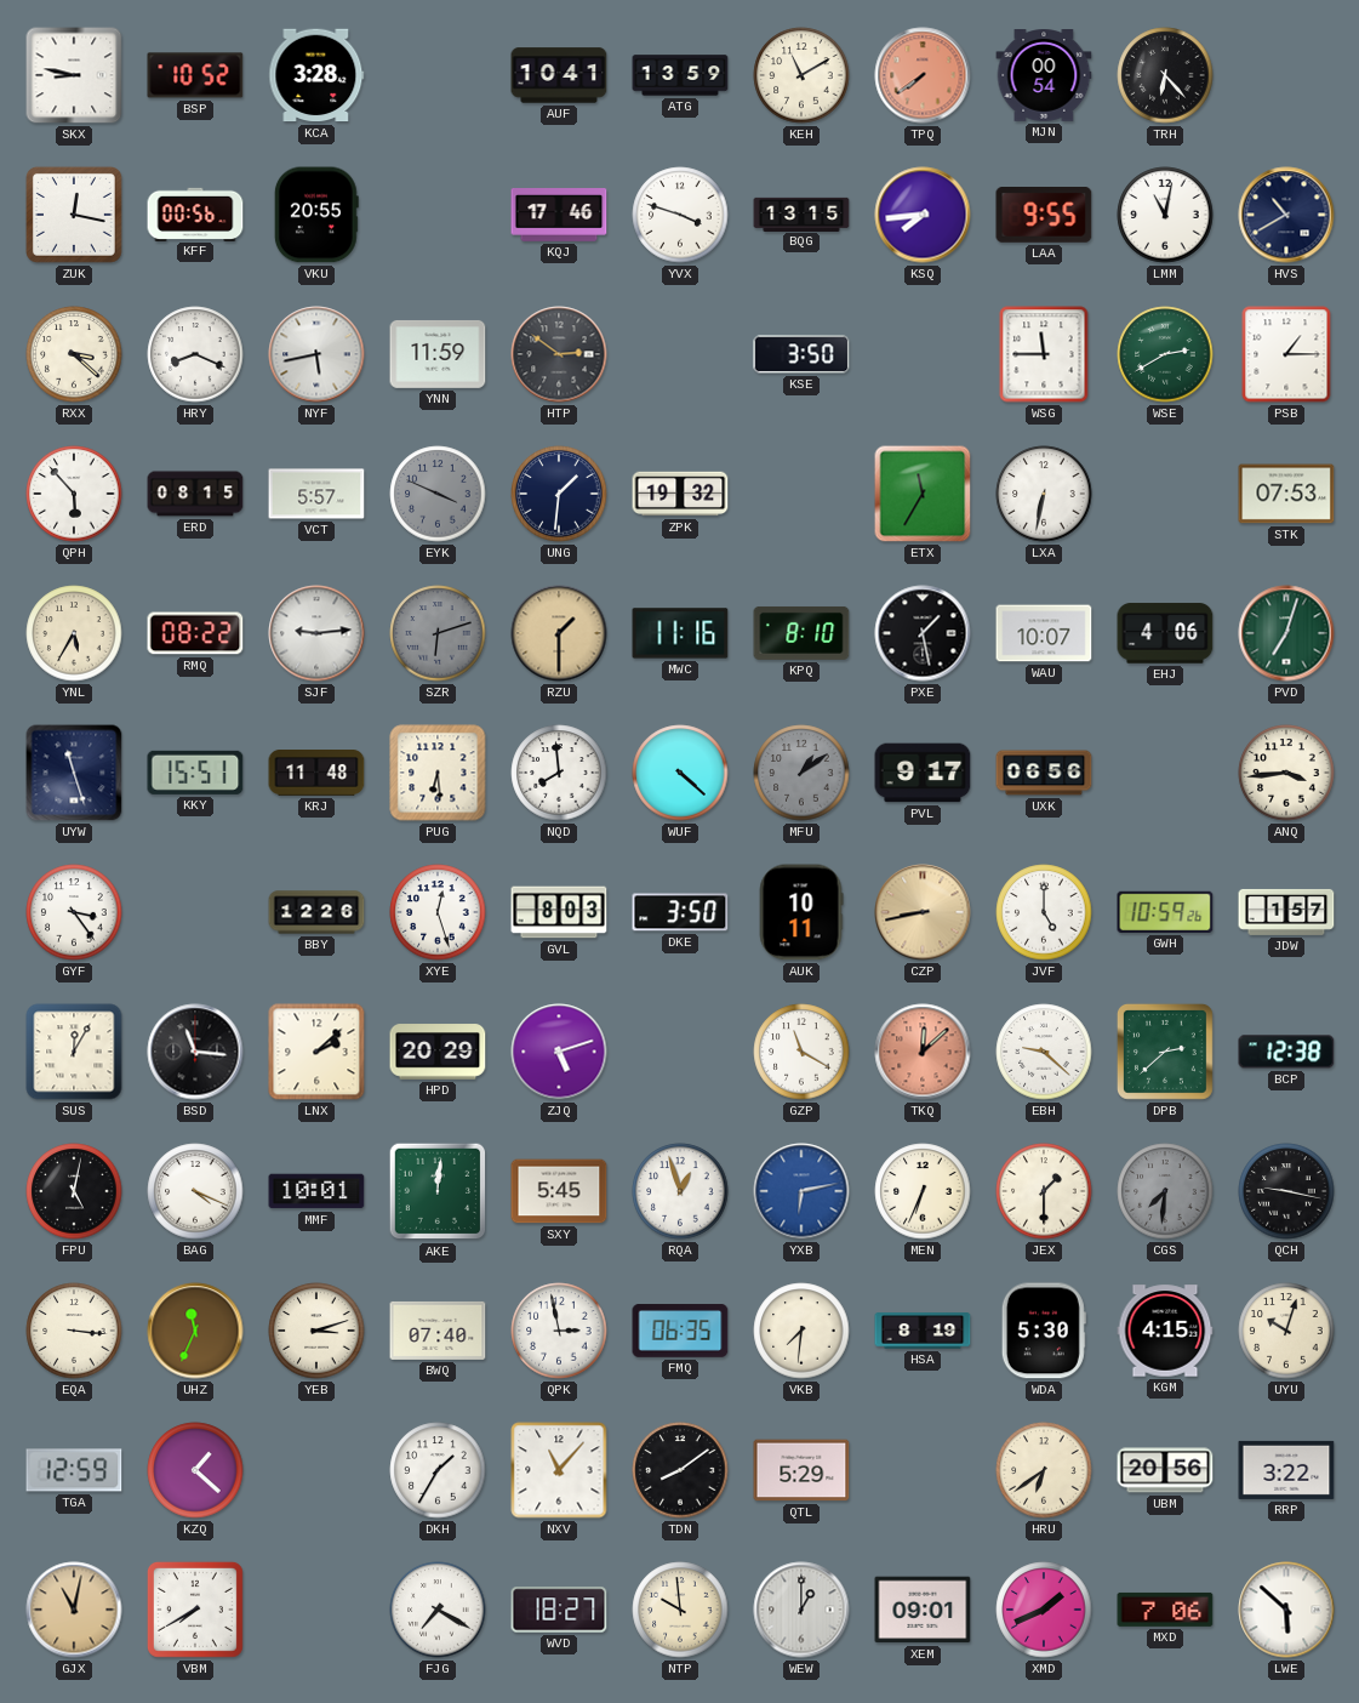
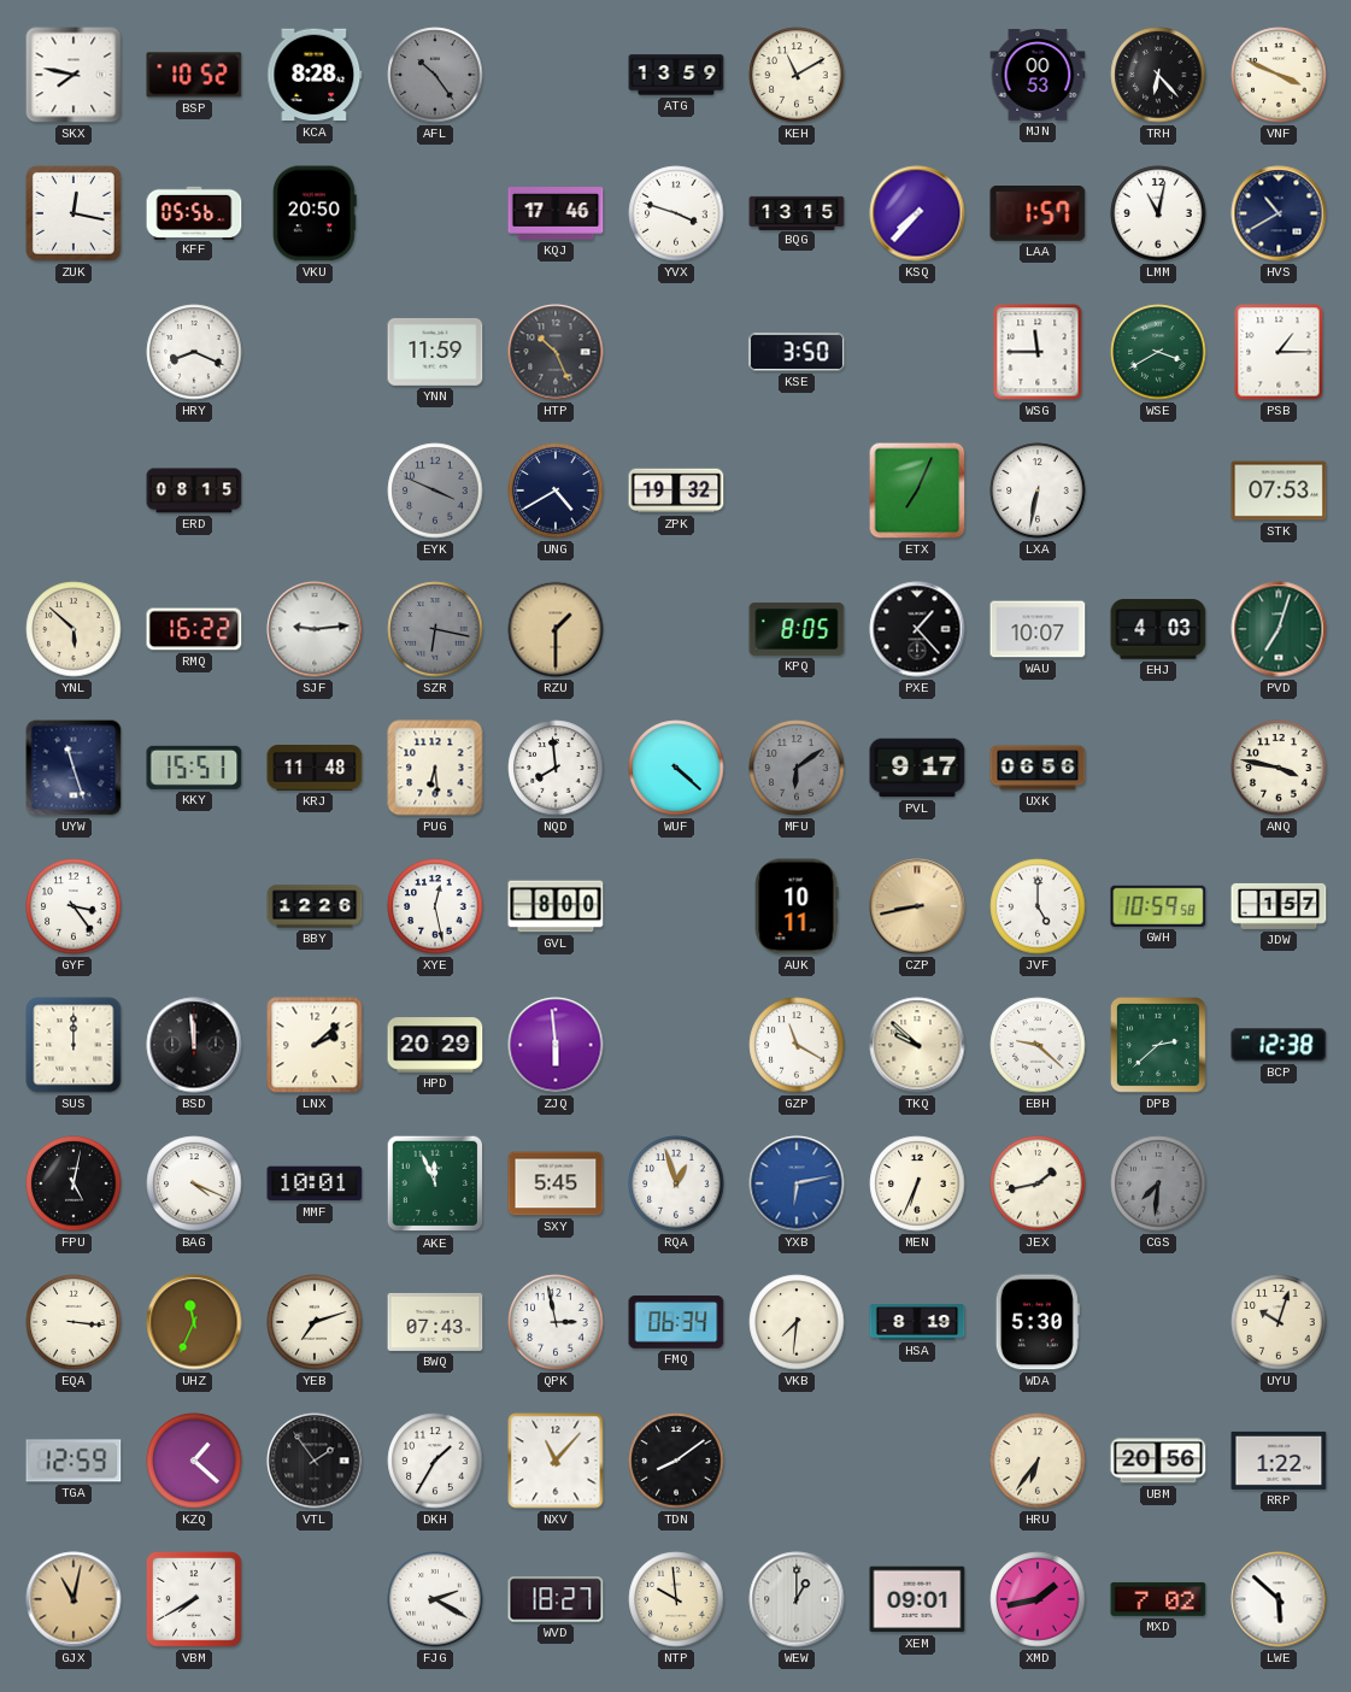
SKX: 8:47 -> 7:47
KCA: 3:28 -> 8:28
AFL: none -> 10:24
AUF: 10:41 -> none
TPQ: 7:39 -> none
MJN: 00:54 -> 00:53
VNF: none -> 3:49
KFF: 00:56 -> 05:56
VKU: 20:55 -> 20:50
KSQ: 7:44 -> 7:37
LAA: 9:55 -> 1:57
RXX: 3:22 -> none
NYF: 5:43 -> none
HTP: 2:51 -> 10:26
WSE: 2:40 -> 3:40
QPH: 5:53 -> none
VCT: 5:57 -> none
UNG: 1:31 -> 4:40
ETX: 11:35 -> 7:04
YNL: 5:35 -> 5:52
RMQ: 08:22 -> 16:22
SZR: 6:12 -> 6:17
MWC: 11:16 -> none
KPQ: 8:10 -> 8:05
PXE: 1:28 -> 1:23
EHJ: 4:06 -> 4:03
MFU: 1:09 -> 6:09
ANQ: 3:44 -> 3:47
XYE: 12:27 -> 12:28
GVL: 8:03 -> 8:00
DKE: 3:50 -> none
GWH: 10:59:26 -> 10:59:58
SUS: 12:05 -> 12:00
BSD: 11:16 -> 11:59
ZJQ: 5:12 -> 5:59
TKQ: 12:08 -> 9:52
TKQ dial: salmon -> cream
AKE: 12:01 -> 11:56
JEX: 1:30 -> 1:43
QCH: 9:17 -> none
YEB: 3:12 -> 7:12
BWQ: 07:40 -> 07:43
FMQ: 06:35 -> 06:34
KGM: 4:15 -> none
VTL: none -> 1:54
QTL: 5:29 -> none
HRU: 6:39 -> 6:36
RRP: 3:22 -> 1:22
FJG: 7:20 -> 2:20
XMD: 1:41 -> 1:43
MXD: 7:06 -> 7:02
